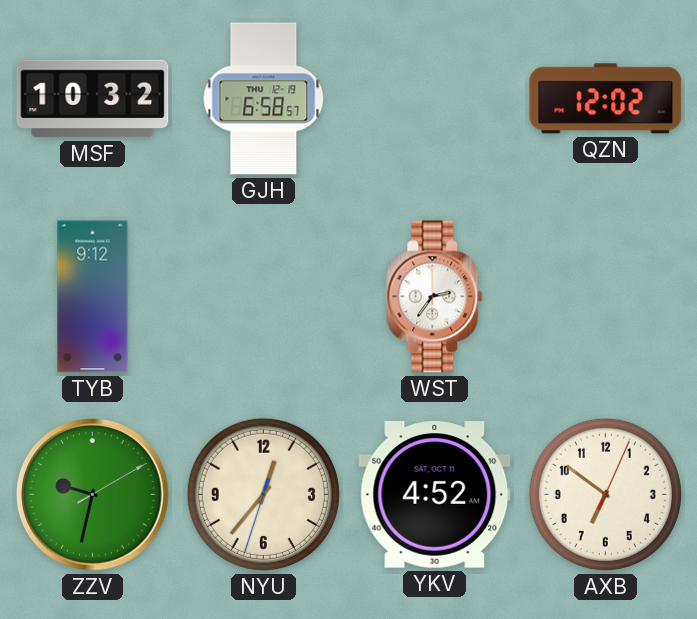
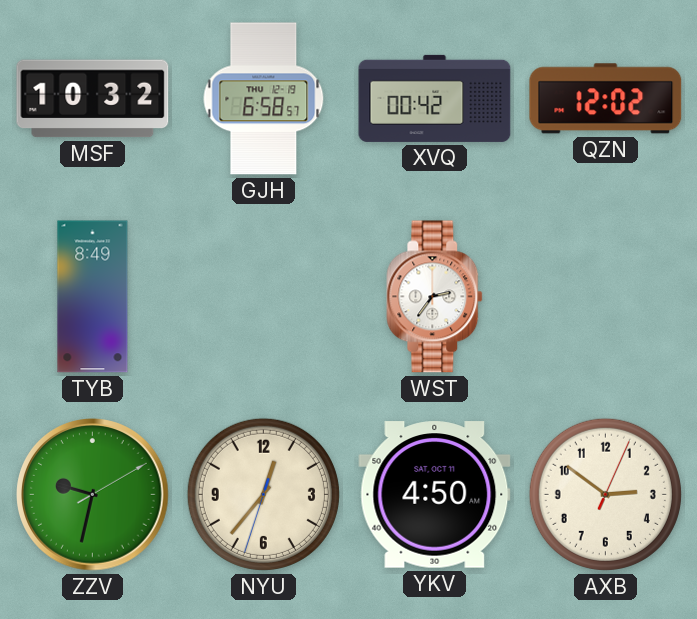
XVQ: none -> 00:42
TYB: 9:12 -> 8:49
YKV: 4:52 -> 4:50
AXB: 6:51 -> 2:51
